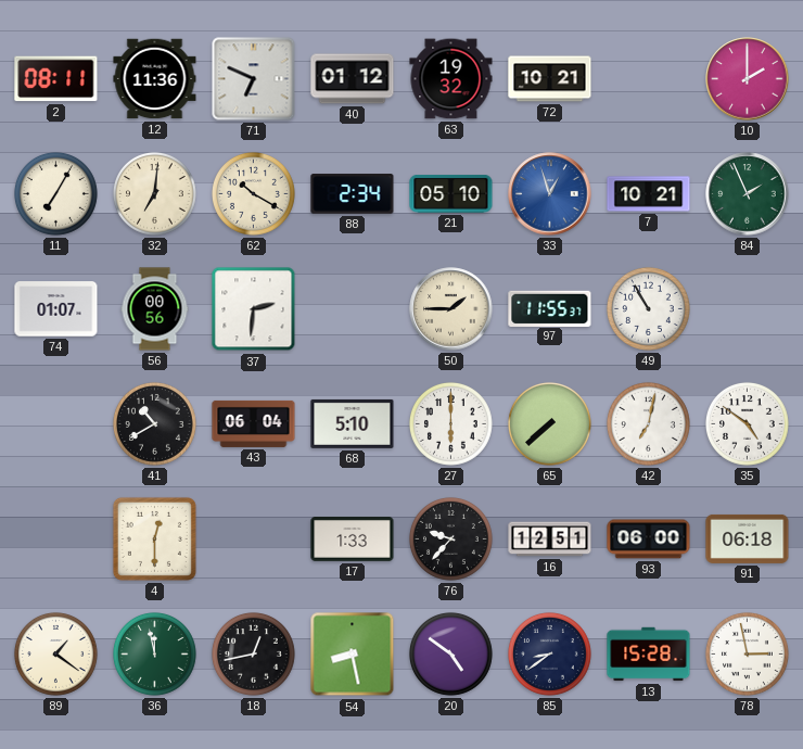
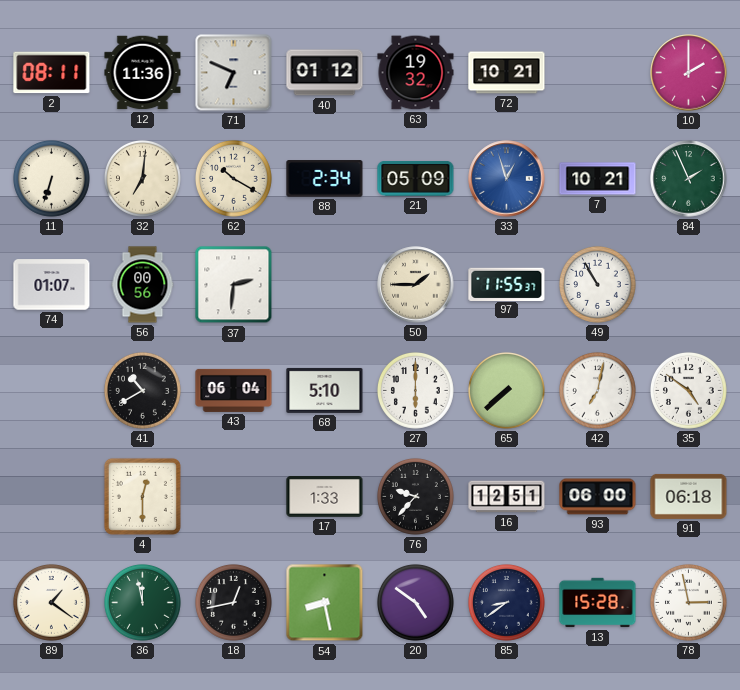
11: 7:05 -> 6:33
21: 05:10 -> 05:09
